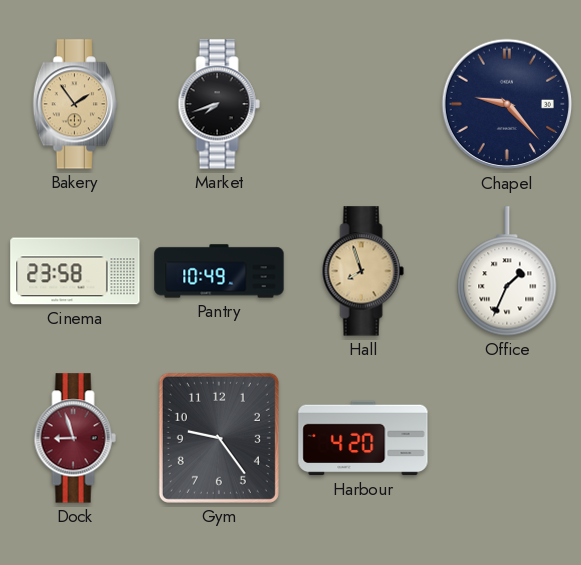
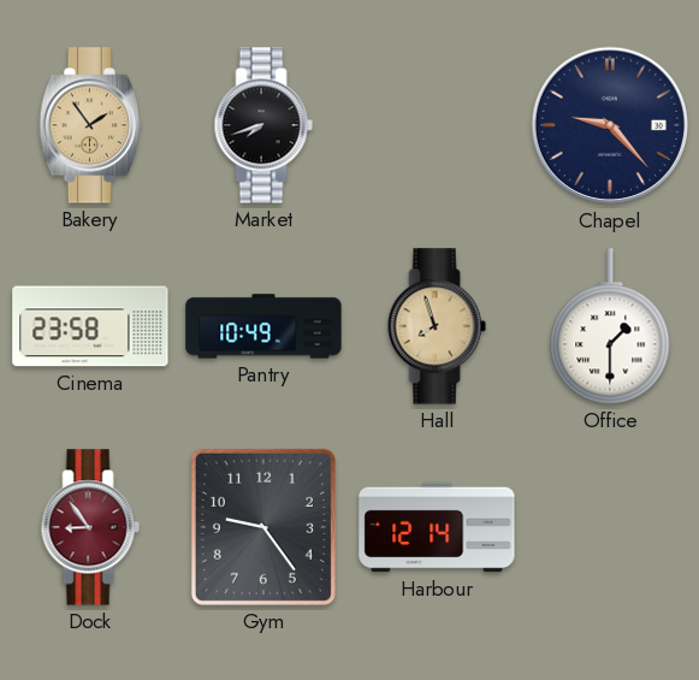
Office: 1:34 -> 1:30
Dock: 8:57 -> 8:54
Harbour: 4:20 -> 12:14
